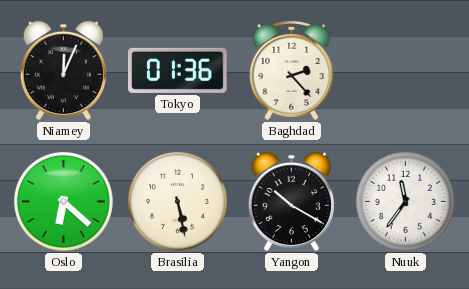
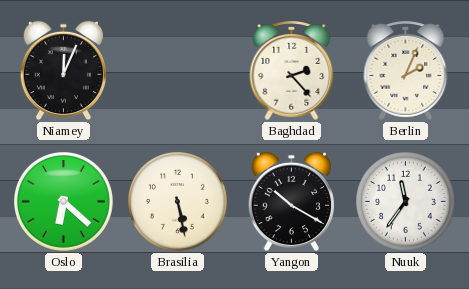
Tokyo: 01:36 -> none
Berlin: none -> 2:04
